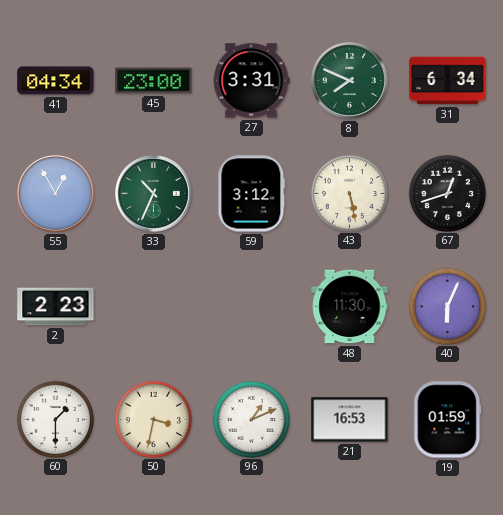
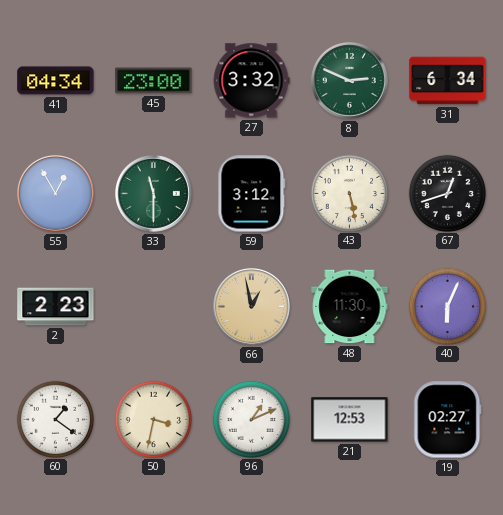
27: 3:31 -> 3:32
8: 7:49 -> 2:49
33: 10:34 -> 11:30
66: none -> 12:58
60: 1:30 -> 1:21
21: 16:53 -> 12:53
19: 01:59 -> 02:27
